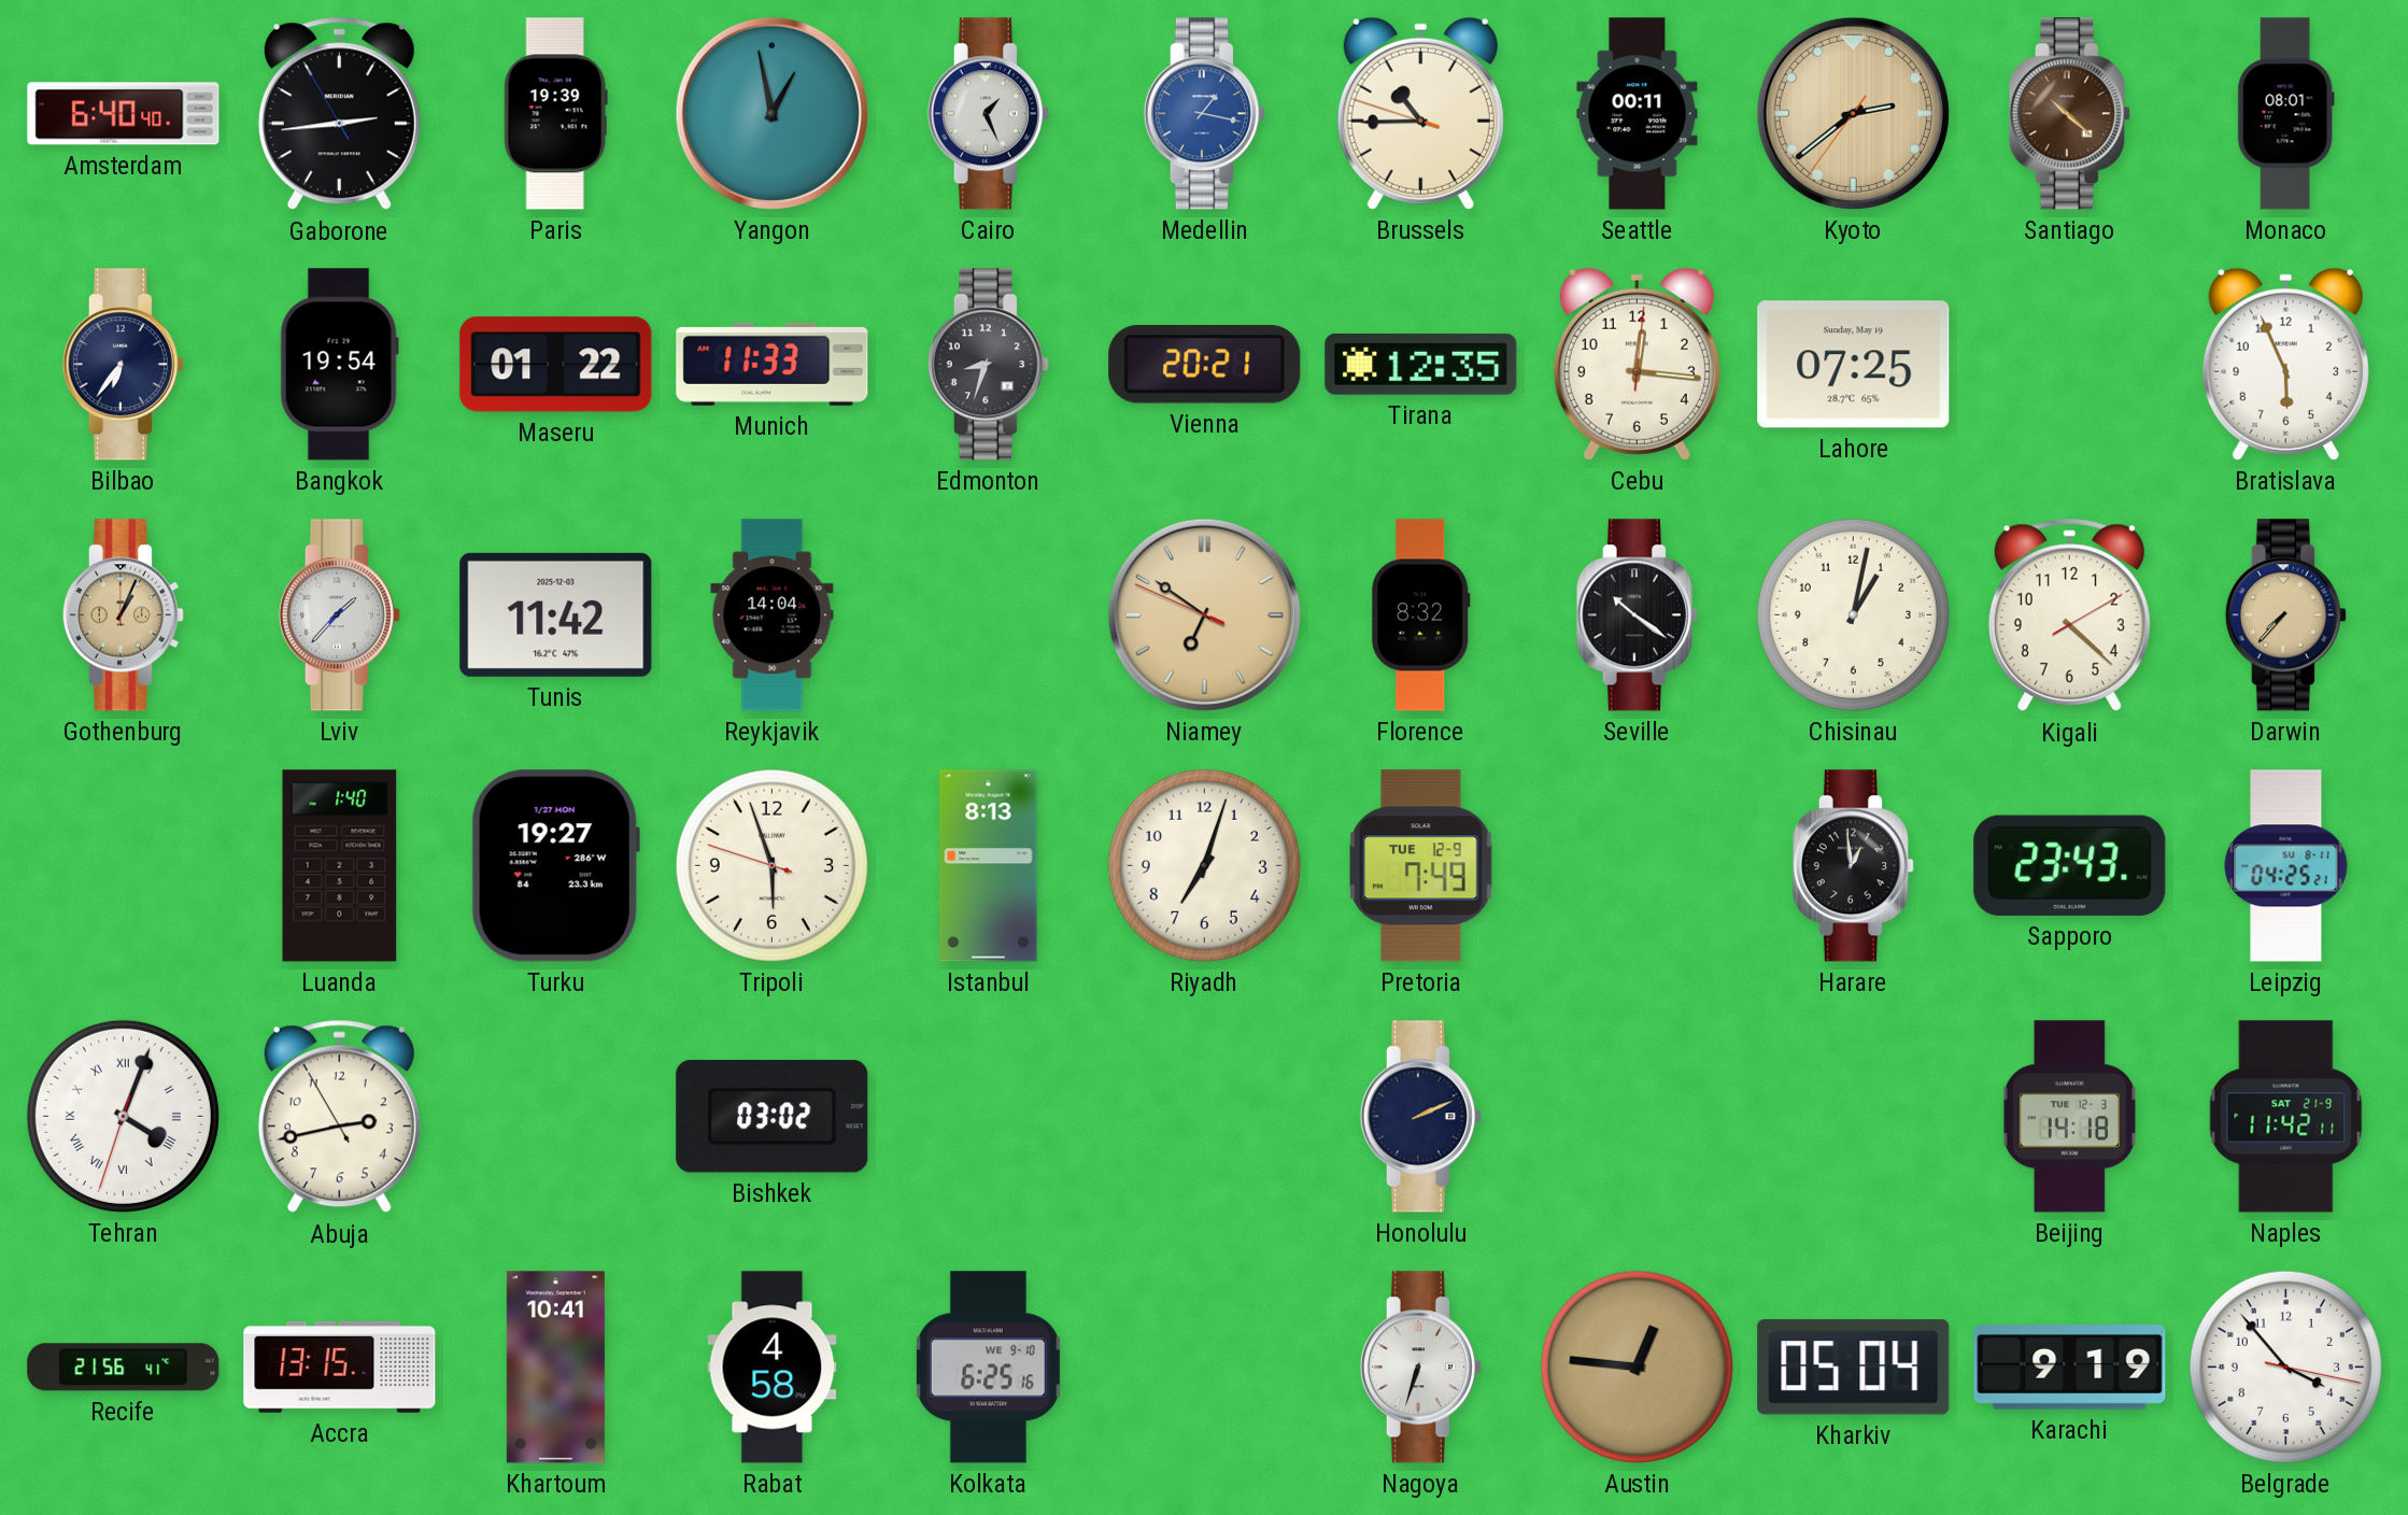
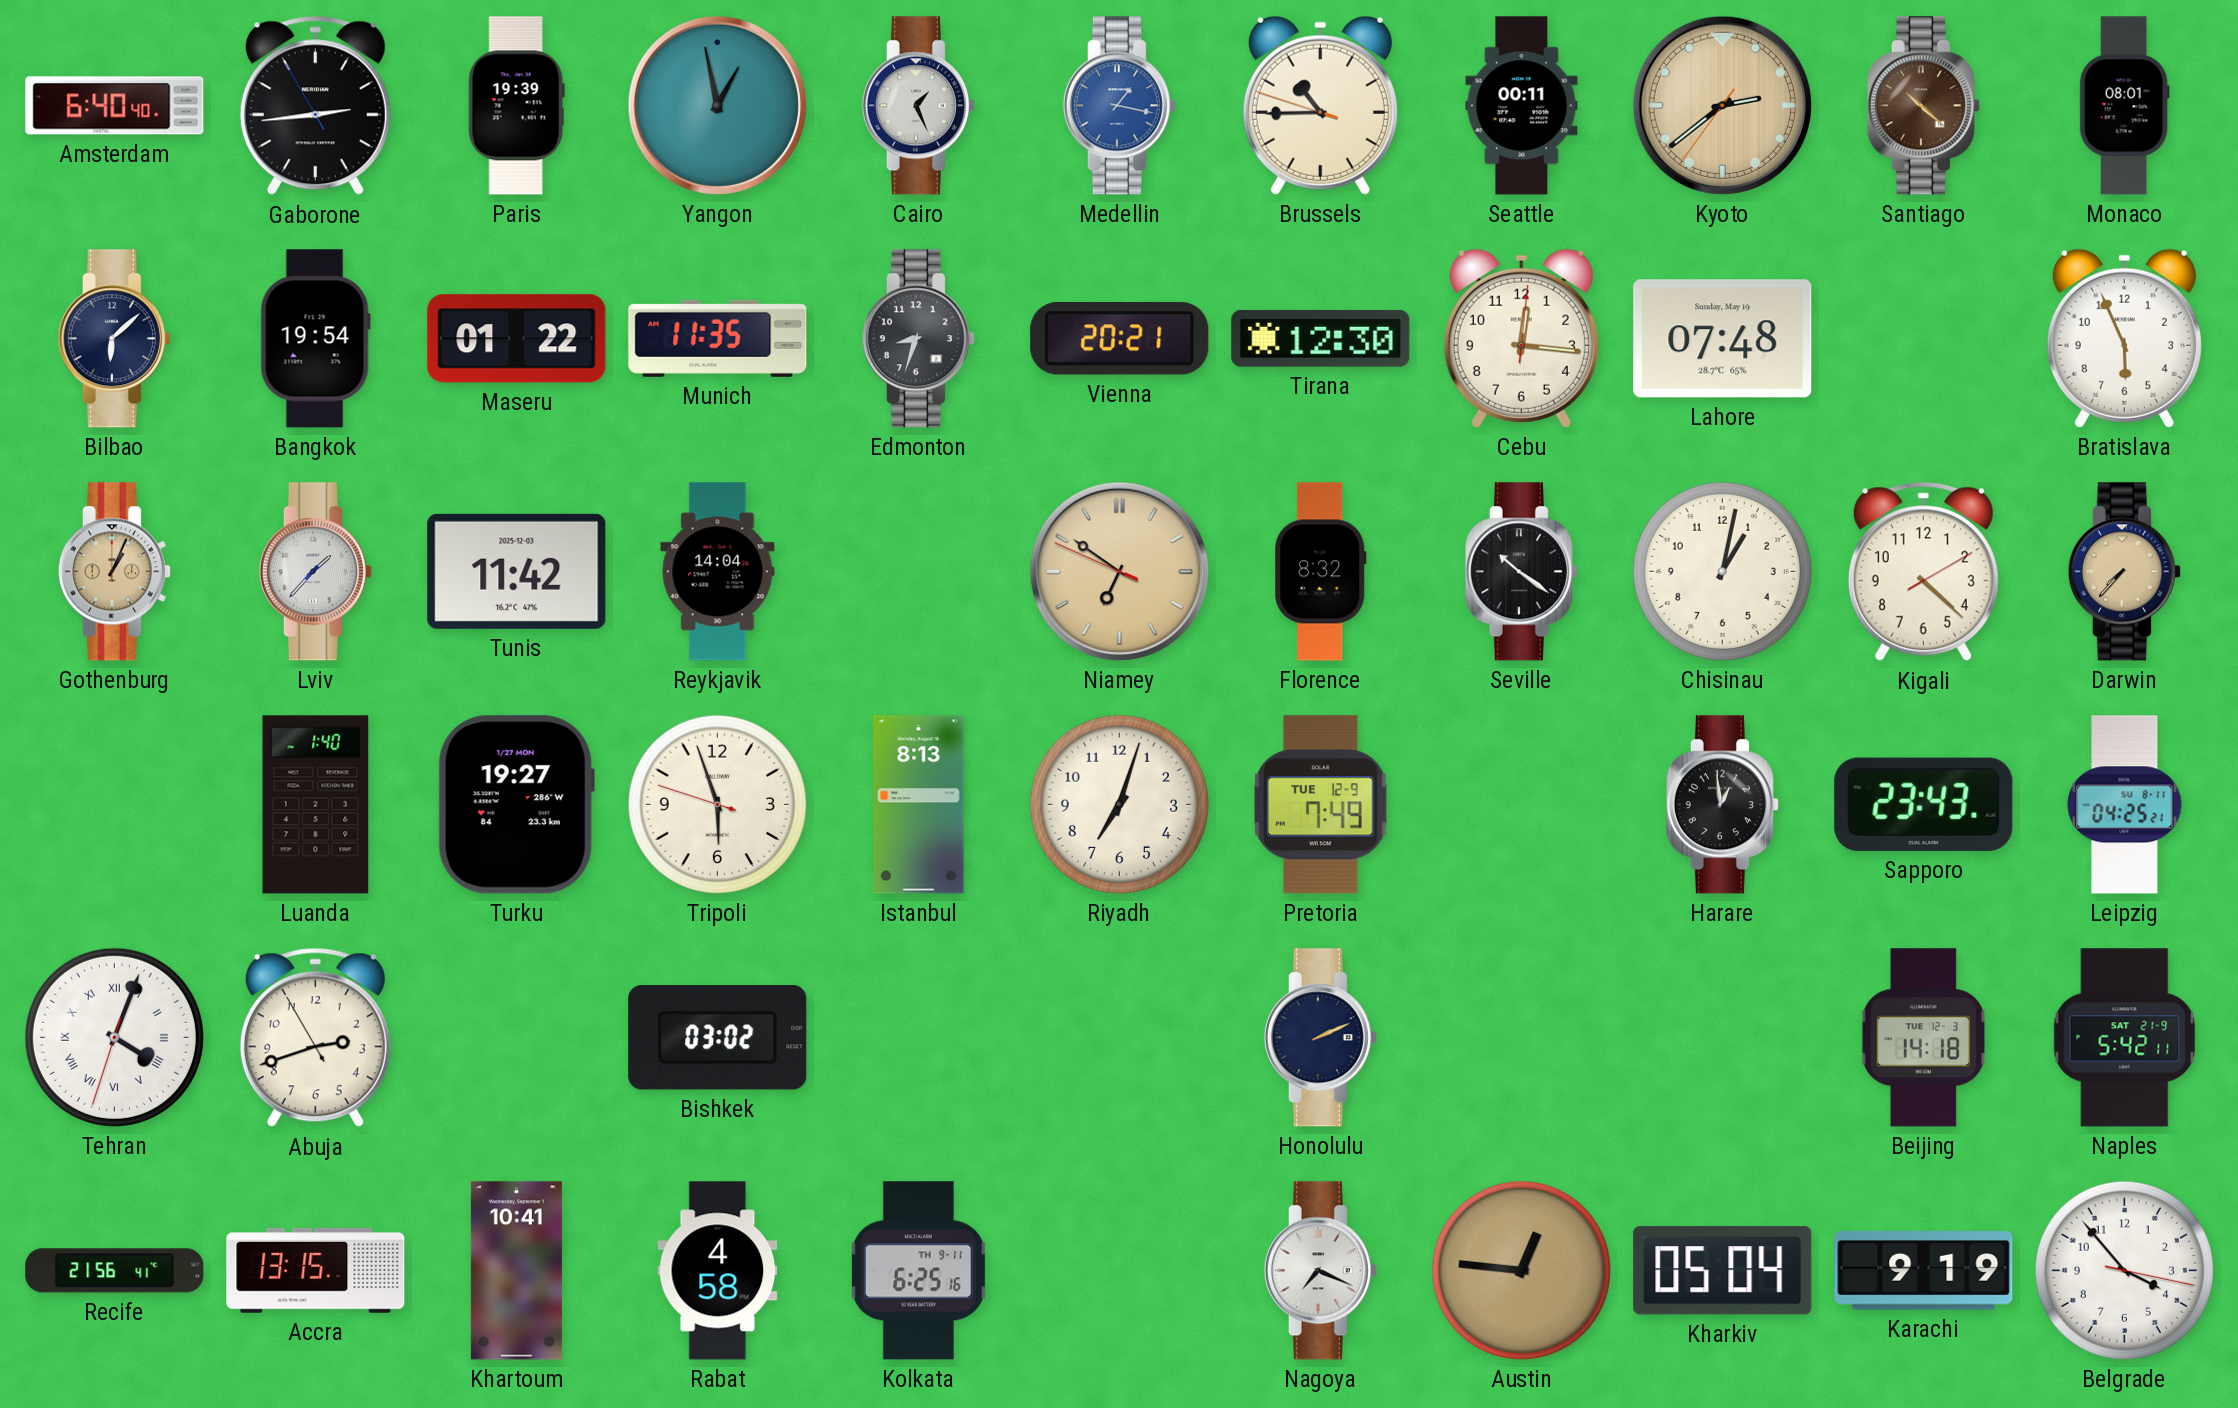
Bilbao: 6:36 -> 6:08
Munich: 11:33 -> 11:35
Tirana: 12:35 -> 12:30
Lahore: 07:25 -> 07:48
Abuja: 2:42 -> 2:41
Naples: 11:42 -> 5:42
Kolkata date: WE 9-10 -> TH 9-11
Nagoya: 6:33 -> 7:19
